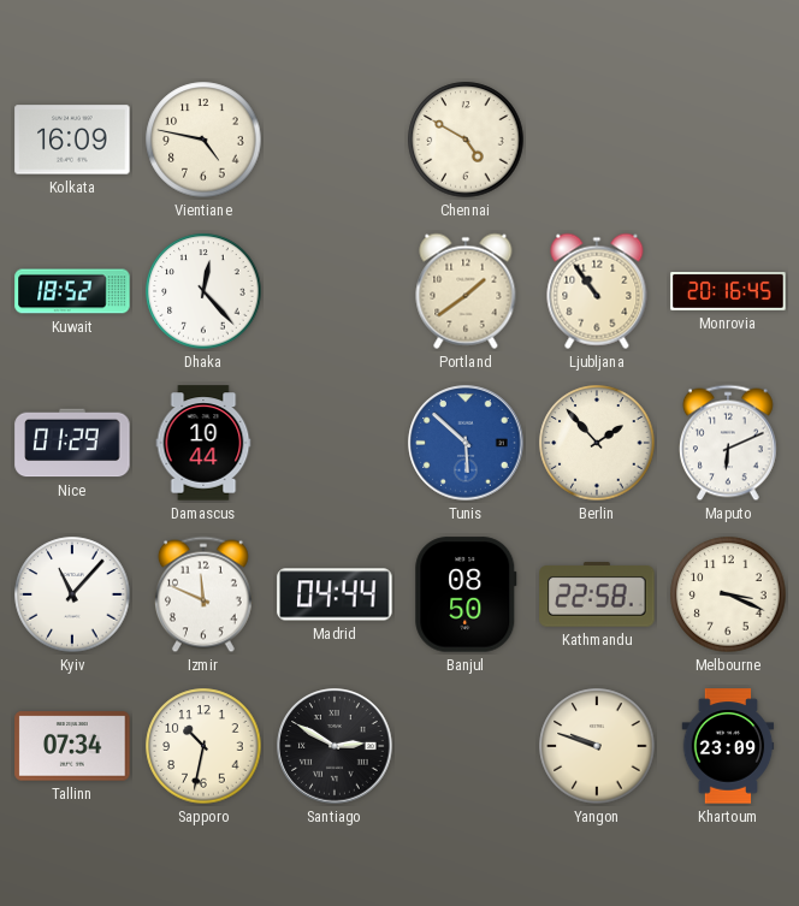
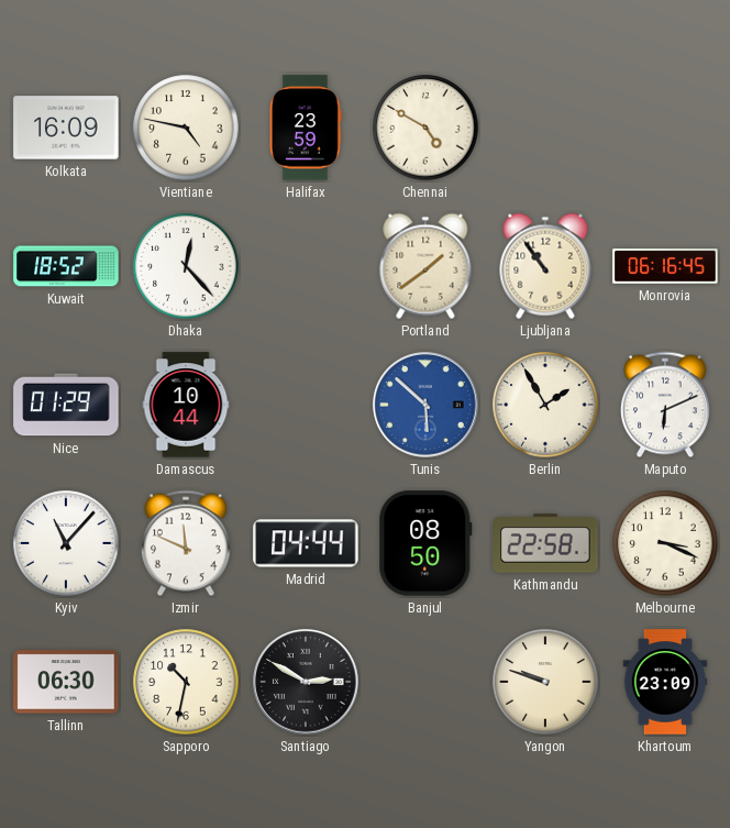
Halifax: none -> 23:59
Monrovia: 20:16 -> 06:16
Berlin: 1:53 -> 1:55
Tallinn: 07:34 -> 06:30
